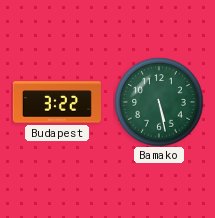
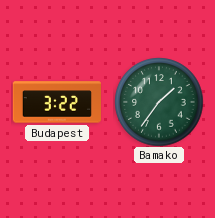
Bamako: 5:28 -> 1:36
